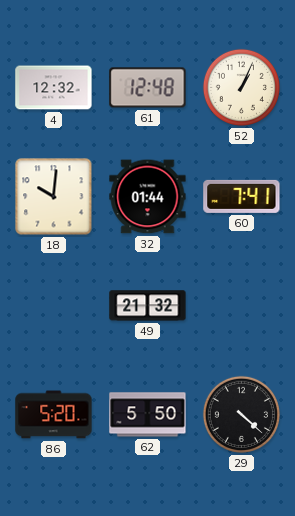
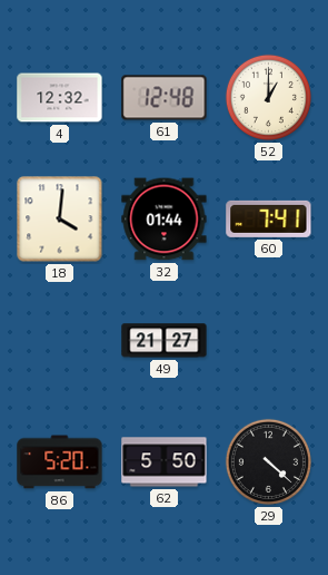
52: 1:04 -> 1:00
18: 10:01 -> 4:01
49: 21:32 -> 21:27
